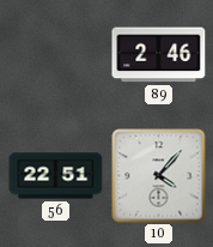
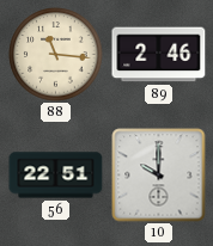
88: none -> 11:16
10: 4:07 -> 10:00
